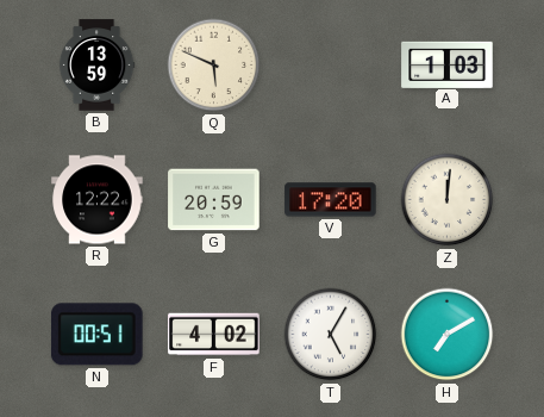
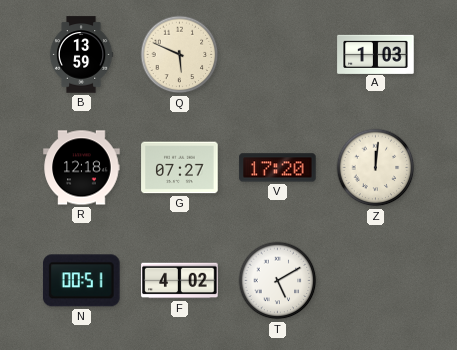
R: 12:22 -> 12:18
G: 20:59 -> 07:27
T: 5:05 -> 5:10
H: 7:10 -> none
